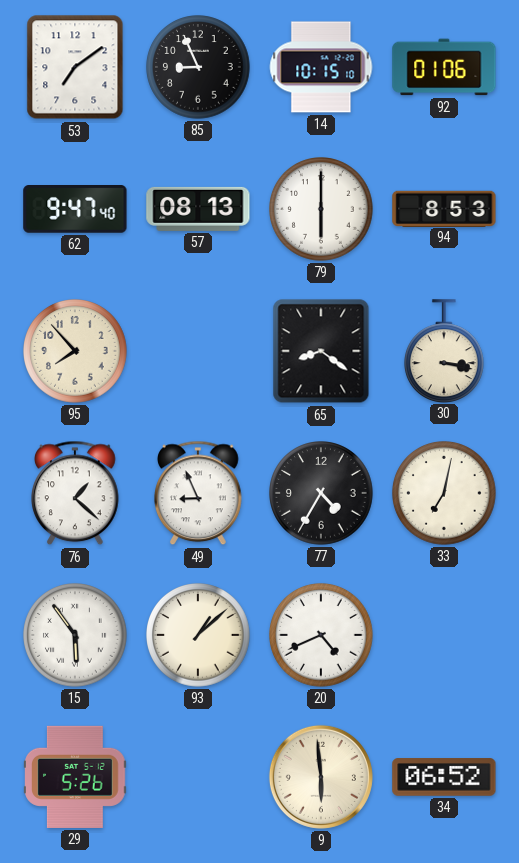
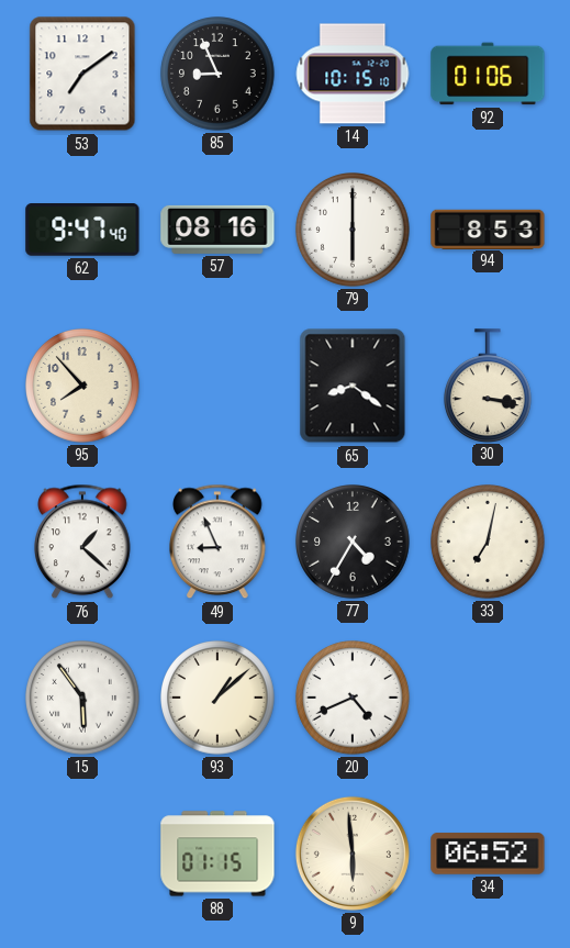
57: 08:13 -> 08:16
29: 5:26 -> none
88: none -> 01:15
